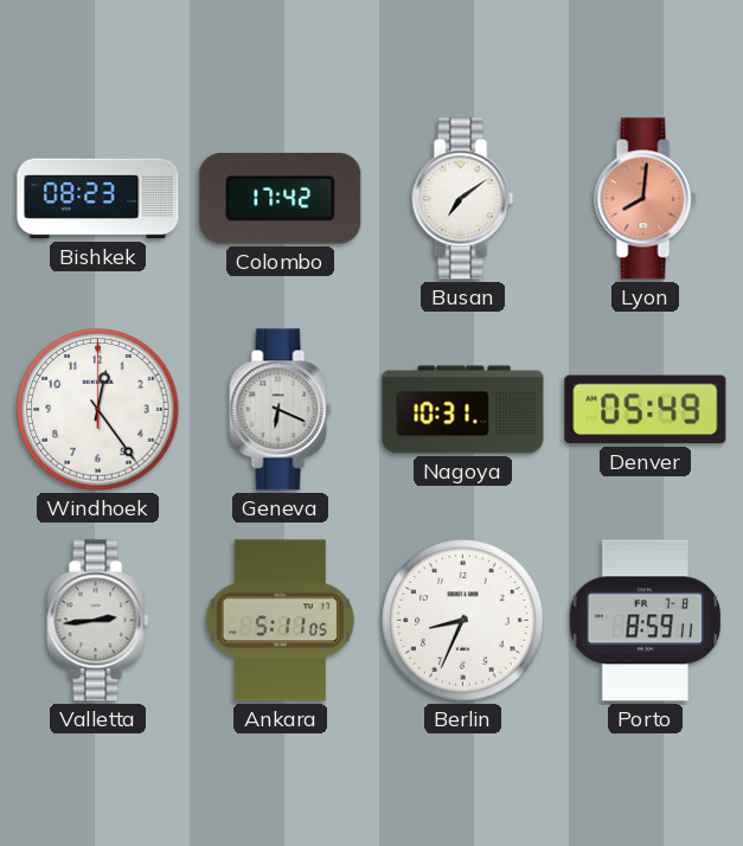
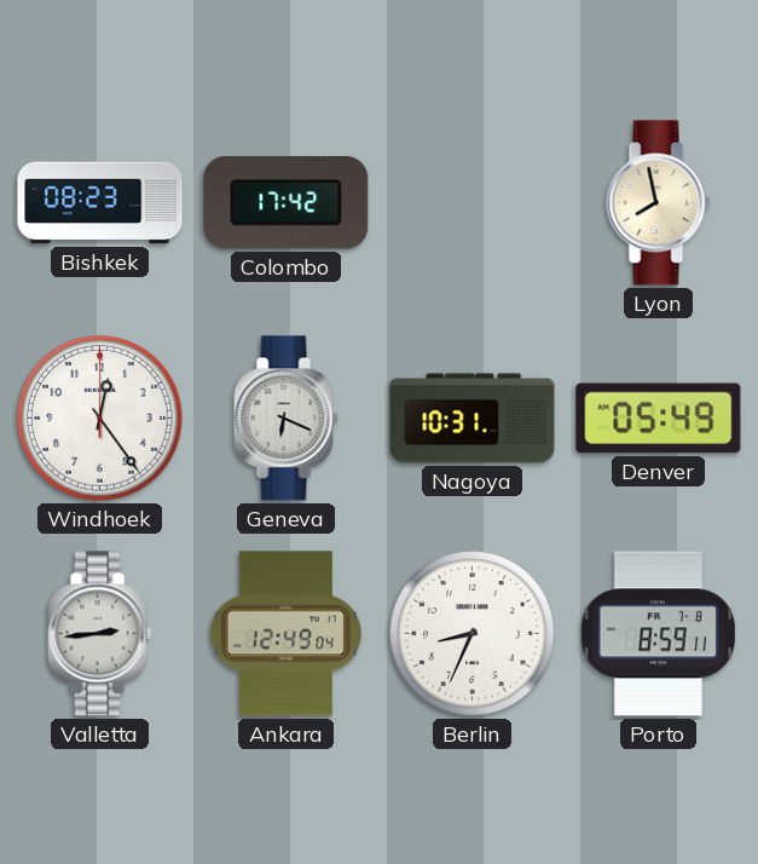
Busan: 7:09 -> none
Lyon: 8:01 -> 7:58
Lyon dial: salmon -> cream
Ankara: 5:11 -> 12:49
